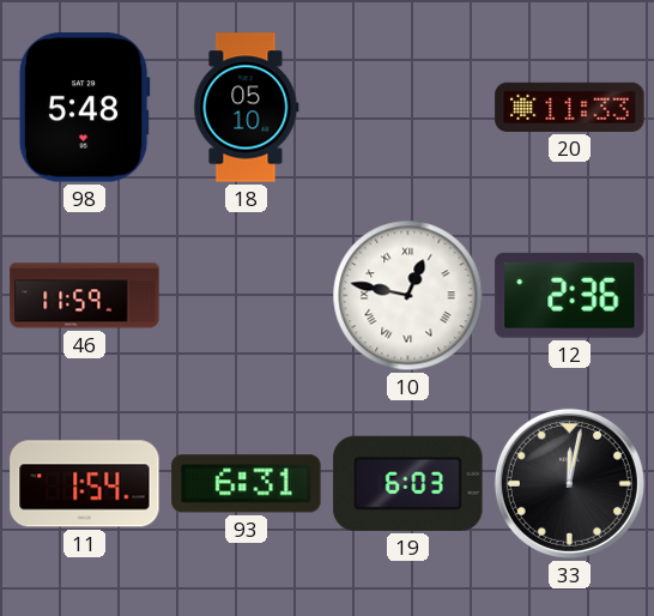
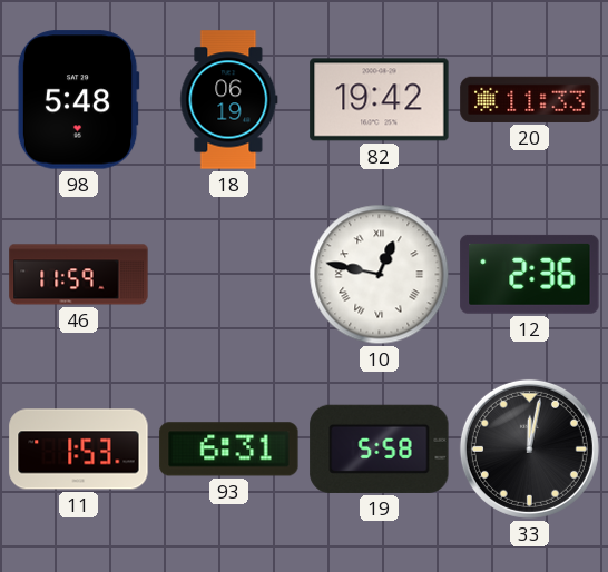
18: 05:10 -> 06:19
82: none -> 19:42
11: 1:54 -> 1:53
19: 6:03 -> 5:58
